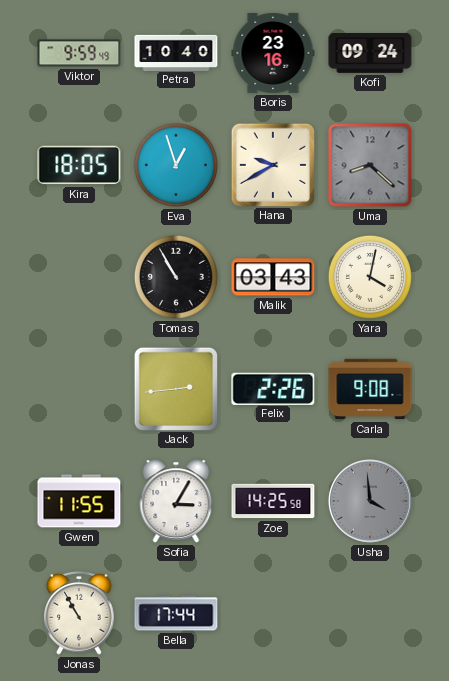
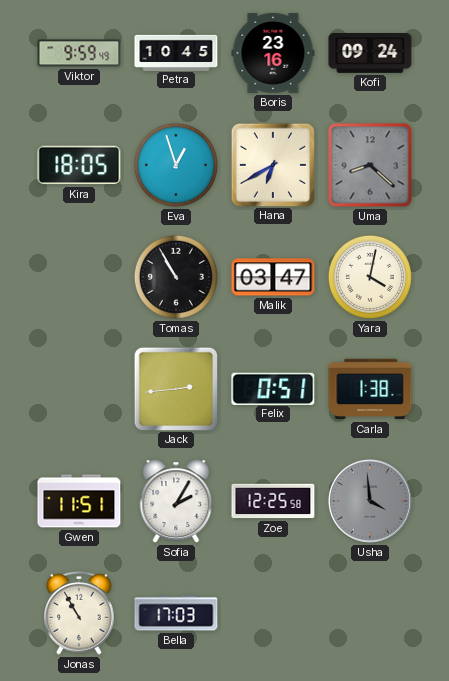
Petra: 10:40 -> 10:45
Hana: 9:40 -> 6:40
Malik: 03:43 -> 03:47
Felix: 2:26 -> 0:51
Carla: 9:08 -> 1:38
Gwen: 11:55 -> 11:51
Sofia: 3:05 -> 2:05
Zoe: 14:25 -> 12:25
Bella: 17:44 -> 17:03
